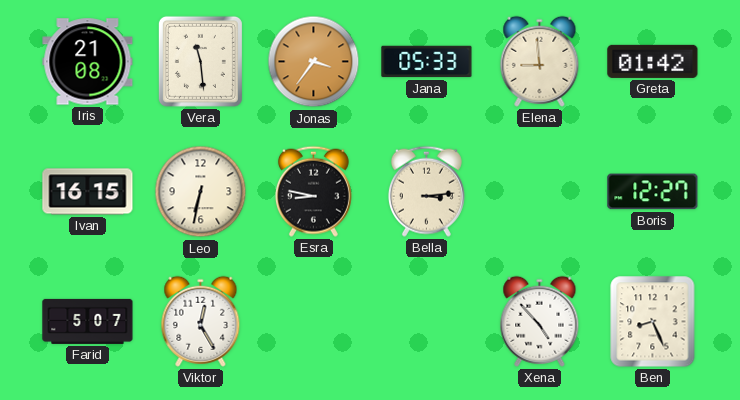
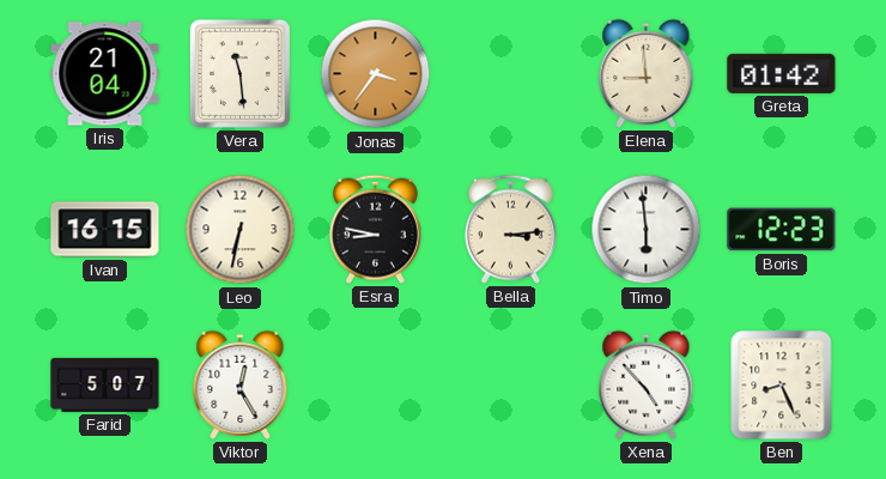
Iris: 21:08 -> 21:04
Jana: 05:33 -> none
Timo: none -> 5:59
Boris: 12:27 -> 12:23
